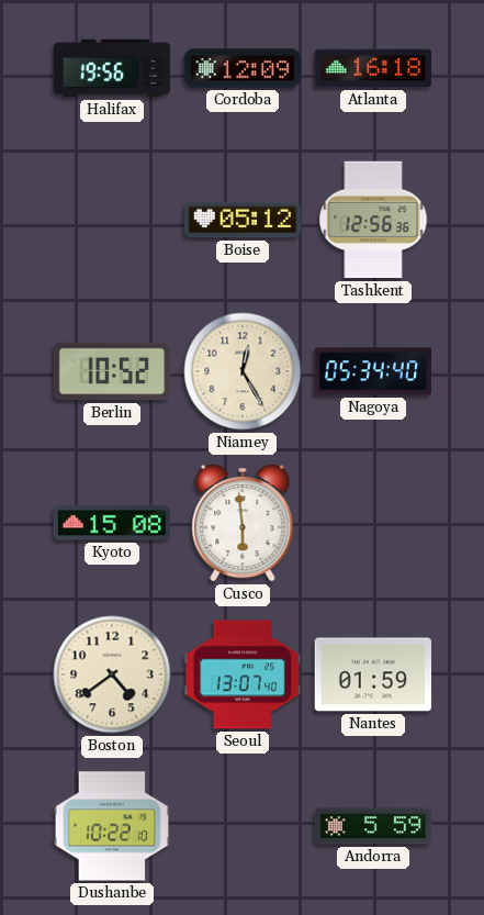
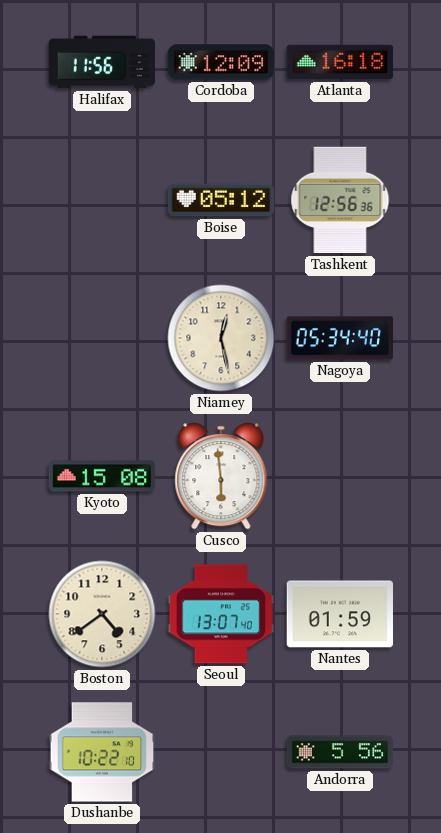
Halifax: 19:56 -> 11:56
Berlin: 10:52 -> none
Niamey: 12:25 -> 12:28
Andorra: 5:59 -> 5:56
